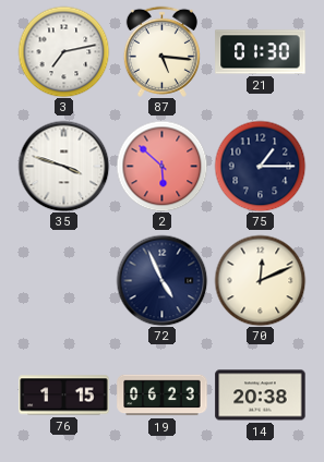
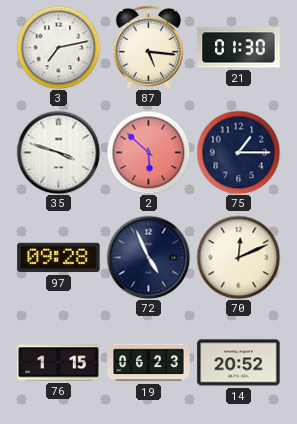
97: none -> 09:28
14: 20:38 -> 20:52
